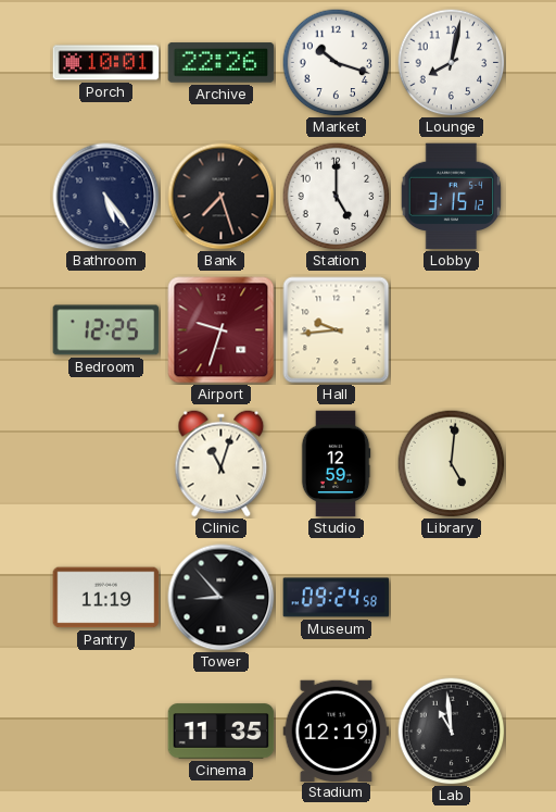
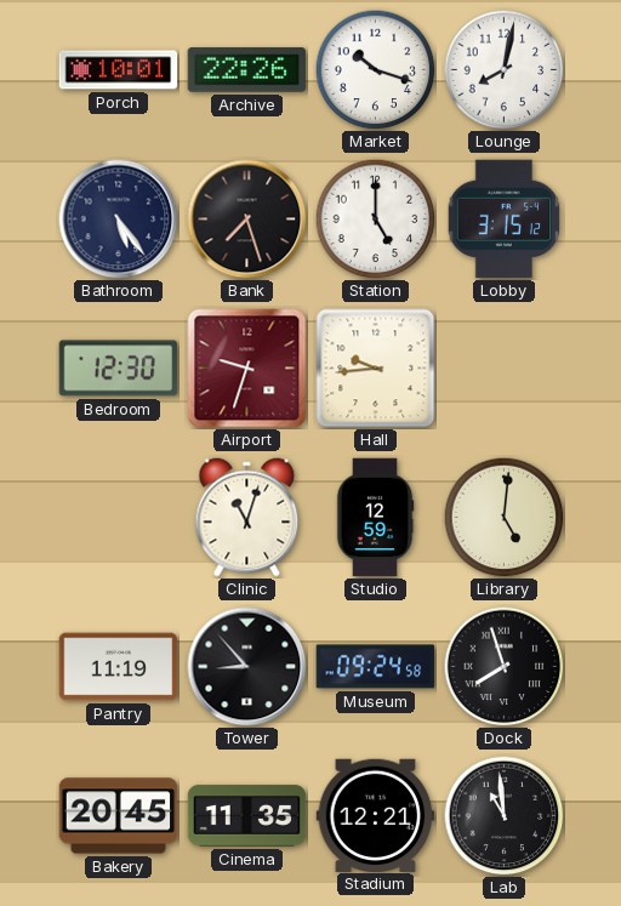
Bedroom: 12:25 -> 12:30
Dock: none -> 7:57
Bakery: none -> 20:45
Stadium: 12:19 -> 12:21
